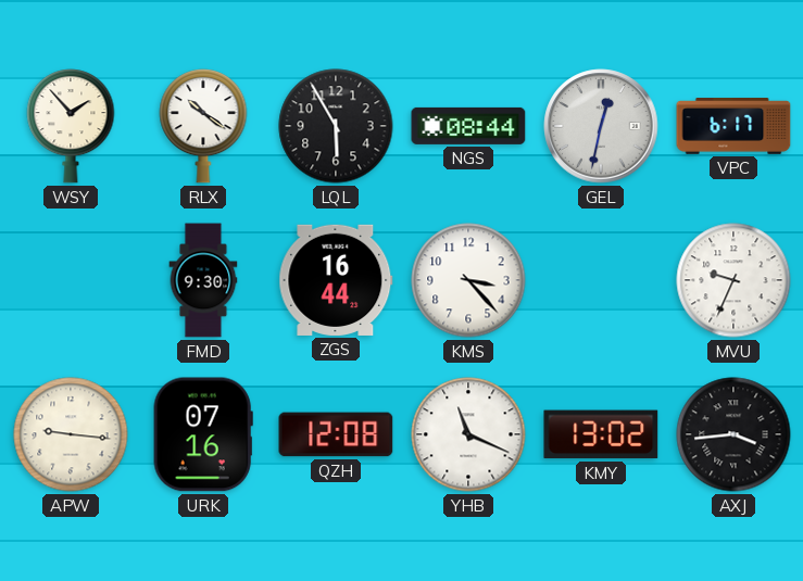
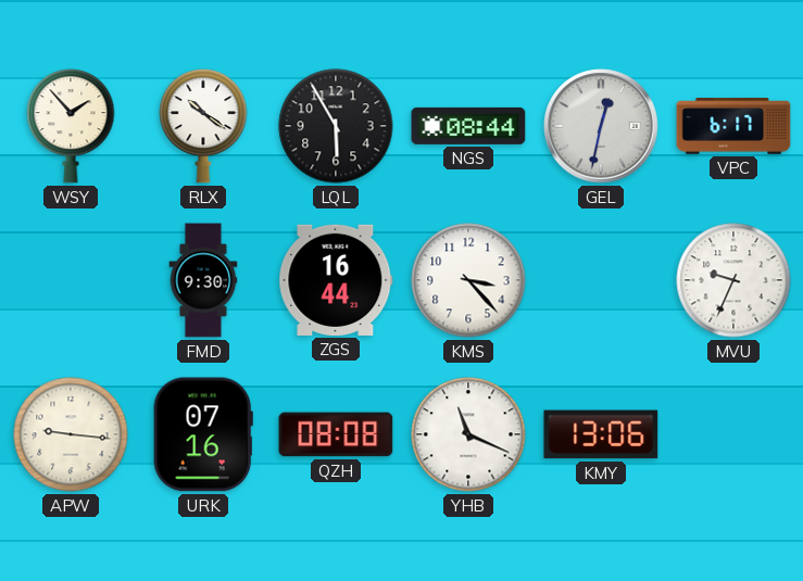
QZH: 12:08 -> 08:08
KMY: 13:02 -> 13:06
AXJ: 3:44 -> none
